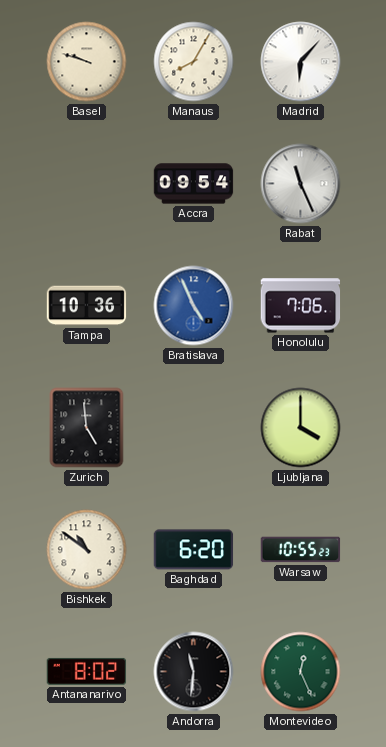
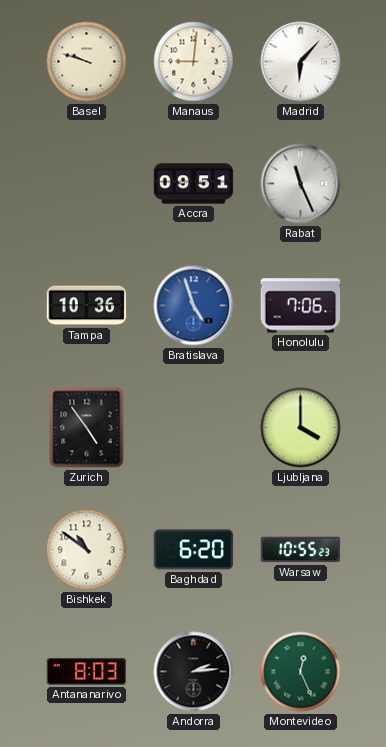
Manaus: 8:05 -> 9:01
Accra: 09:54 -> 09:51
Bratislava: 4:56 -> 4:57
Zurich: 4:59 -> 4:54
Antananarivo: 8:02 -> 8:03
Andorra: 11:31 -> 2:14
